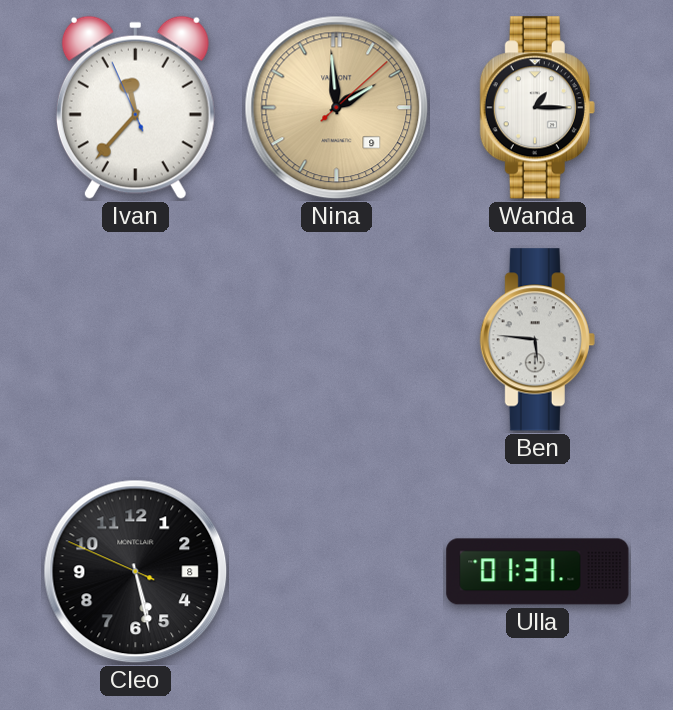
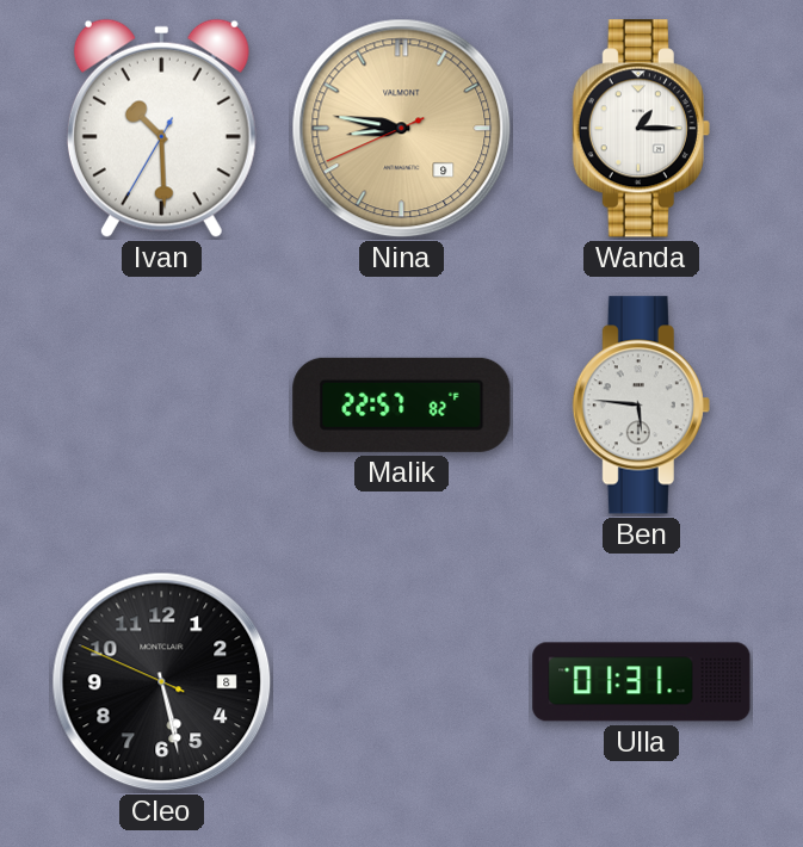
Ivan: 11:36 -> 10:29
Nina: 1:59 -> 8:46
Malik: none -> 22:57
